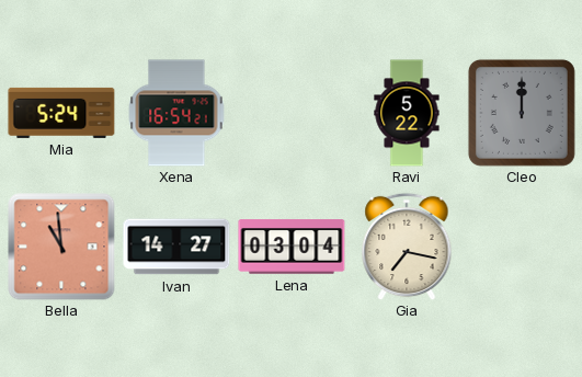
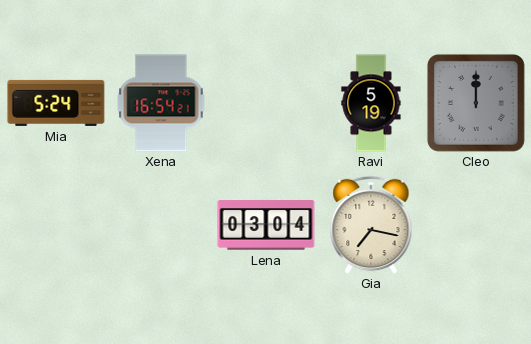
Ravi: 5:22 -> 5:19
Bella: 10:59 -> none
Ivan: 14:27 -> none
